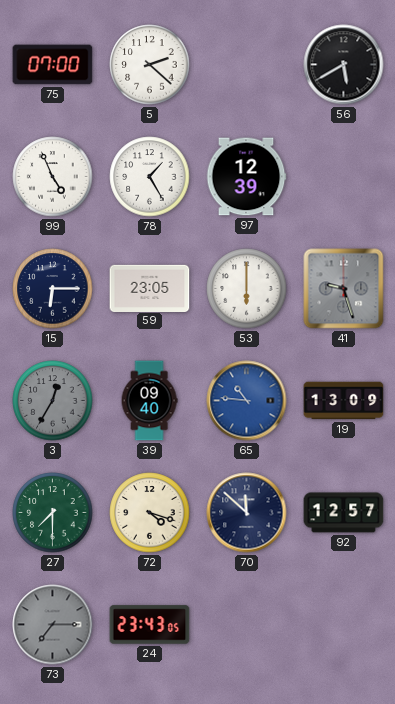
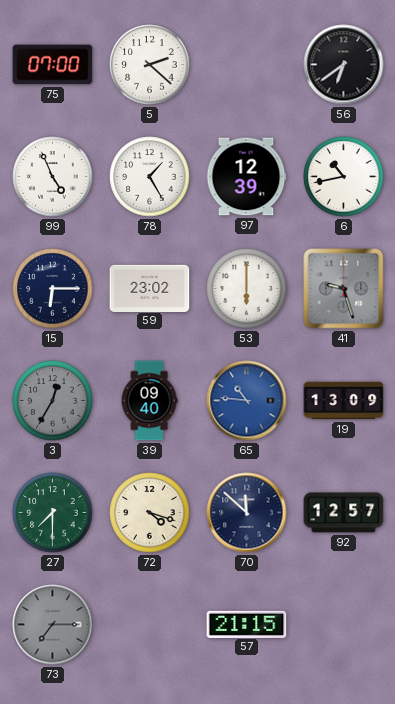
56: 5:40 -> 6:39
6: none -> 10:43
59: 23:05 -> 23:02
24: 23:43 -> none
57: none -> 21:15
